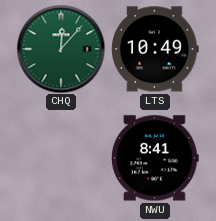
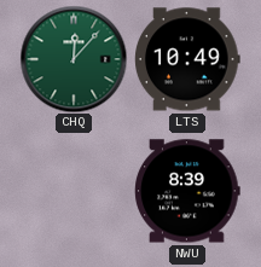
NWU: 8:41 -> 8:39
